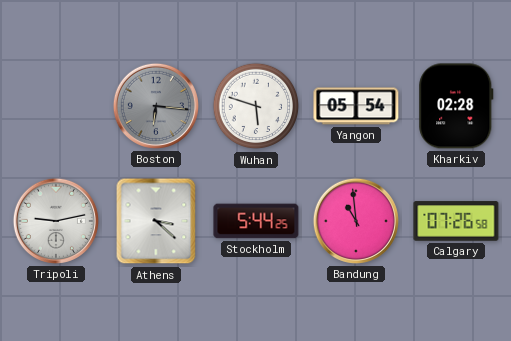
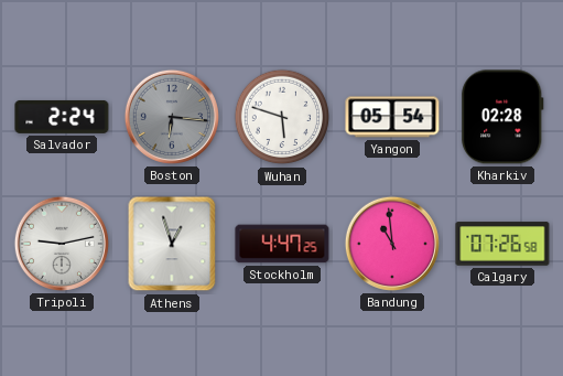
Salvador: none -> 2:24
Athens: 3:22 -> 12:57
Stockholm: 5:44 -> 4:47
